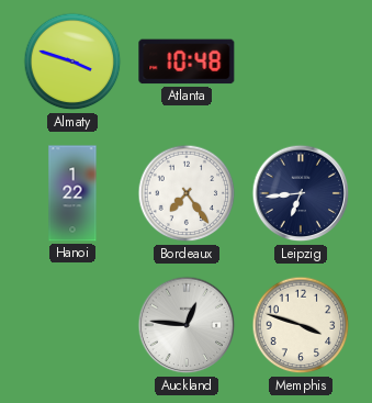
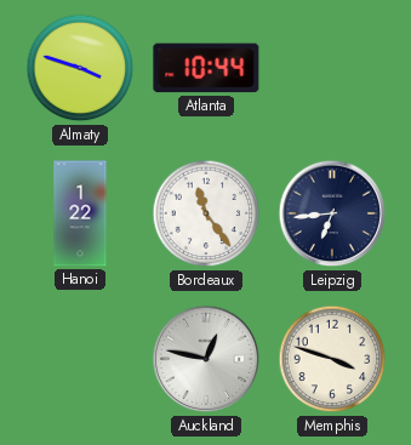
Atlanta: 10:48 -> 10:44
Bordeaux: 7:24 -> 11:24
Auckland: 12:46 -> 12:47
